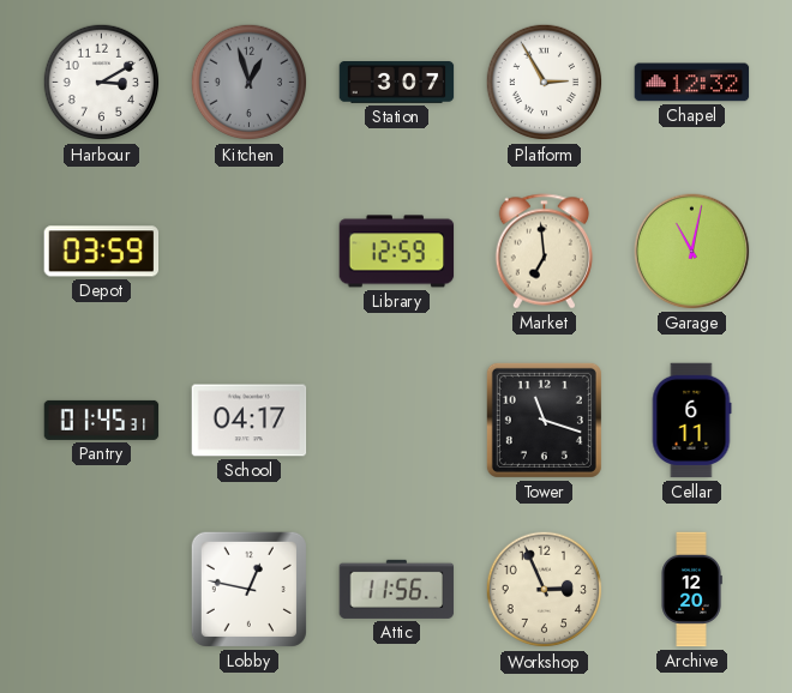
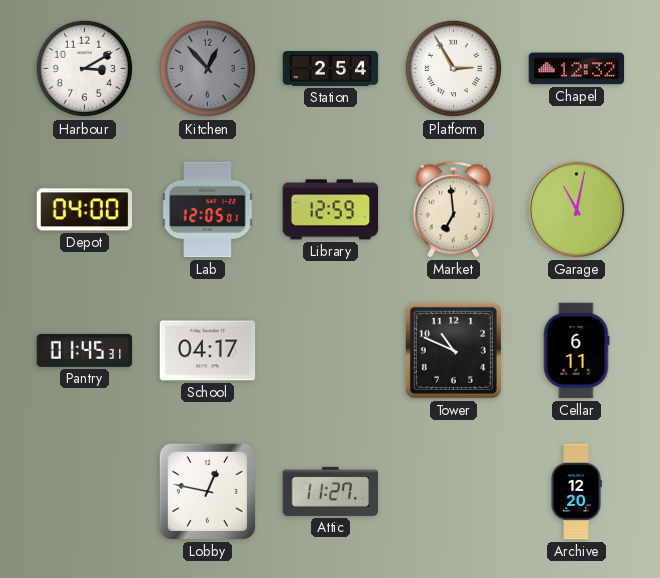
Kitchen: 12:57 -> 12:53
Station: 3:07 -> 2:54
Depot: 03:59 -> 04:00
Lab: none -> 12:05
Tower: 11:18 -> 10:49
Attic: 11:56 -> 11:27
Workshop: 2:56 -> none
